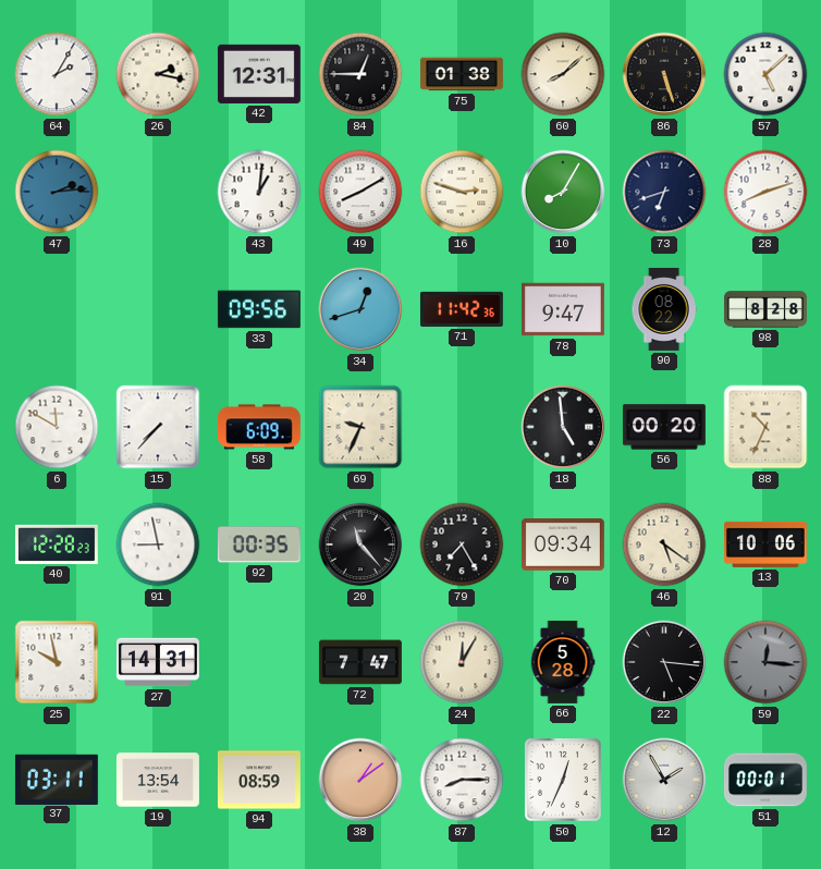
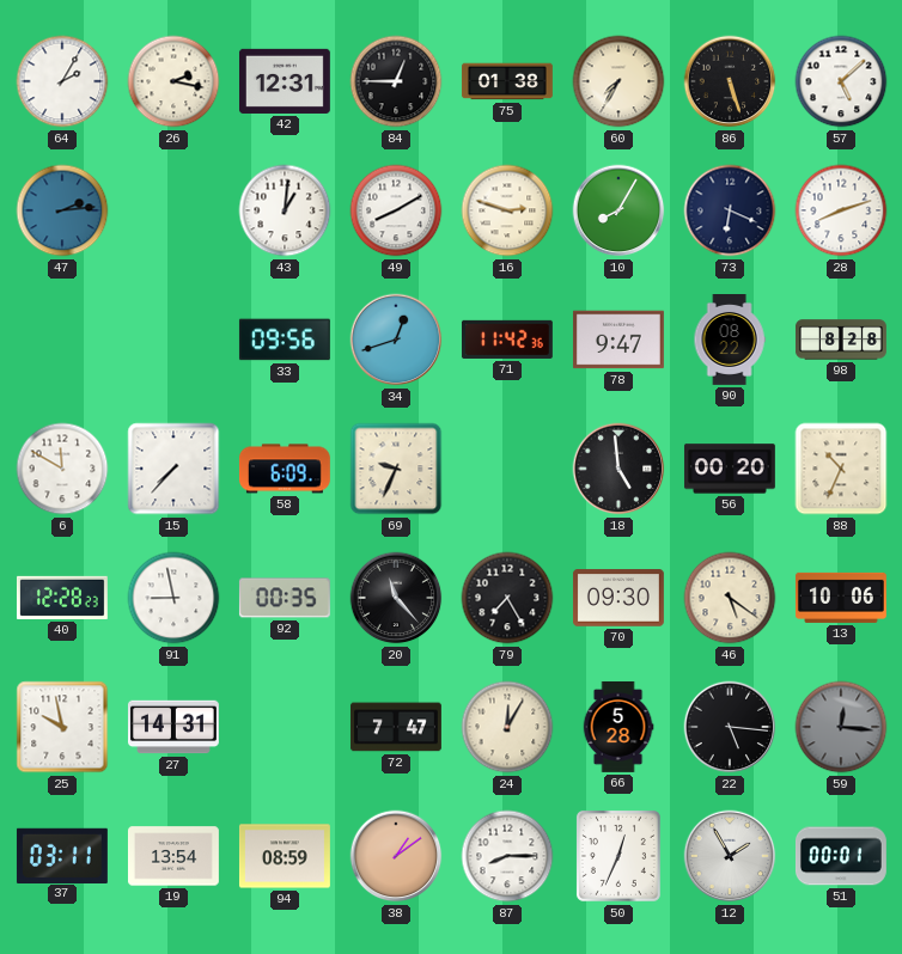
60: 8:08 -> 7:35
73: 6:42 -> 6:19
70: 09:34 -> 09:30
